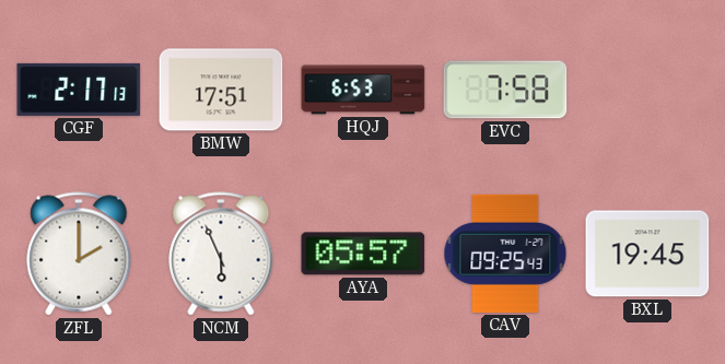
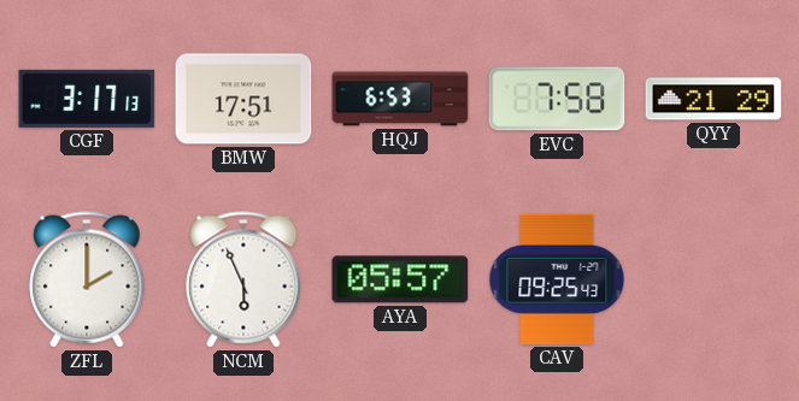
CGF: 2:17 -> 3:17
QYY: none -> 21:29
BXL: 19:45 -> none
